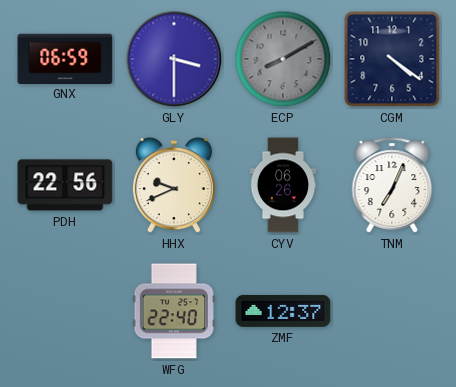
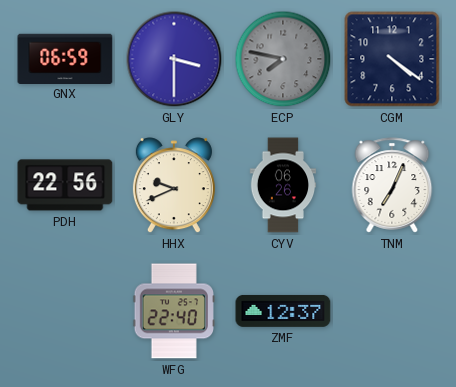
ECP: 8:10 -> 7:47
